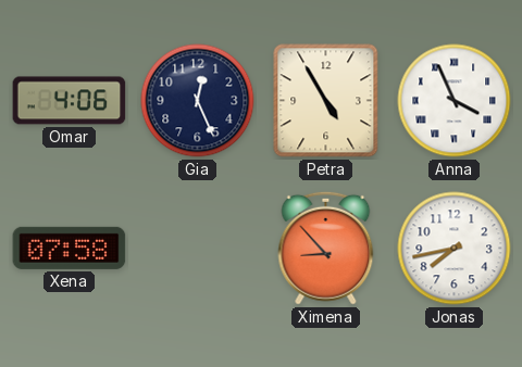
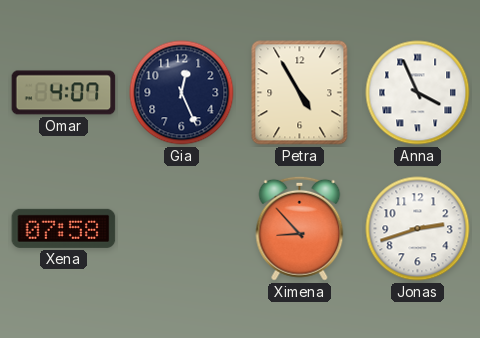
Omar: 4:06 -> 4:07
Jonas: 7:43 -> 2:42
